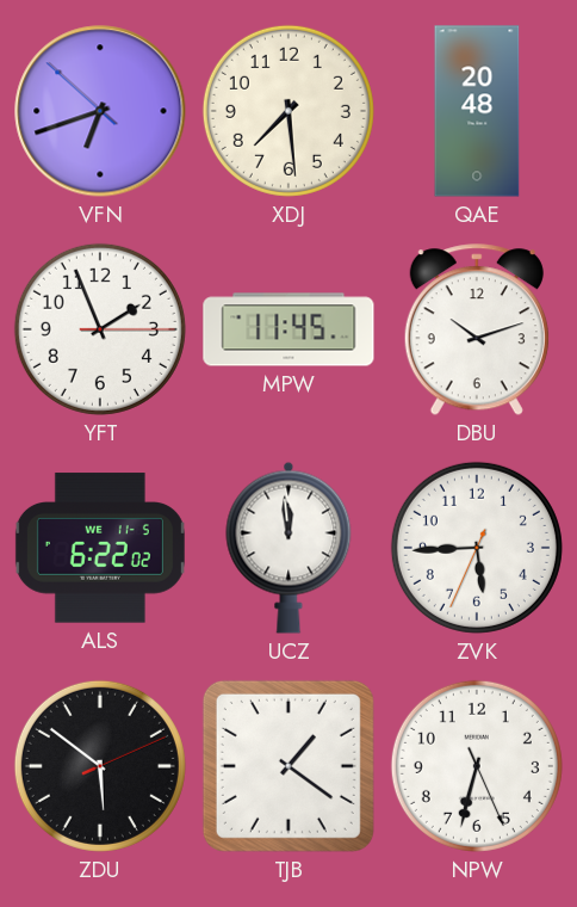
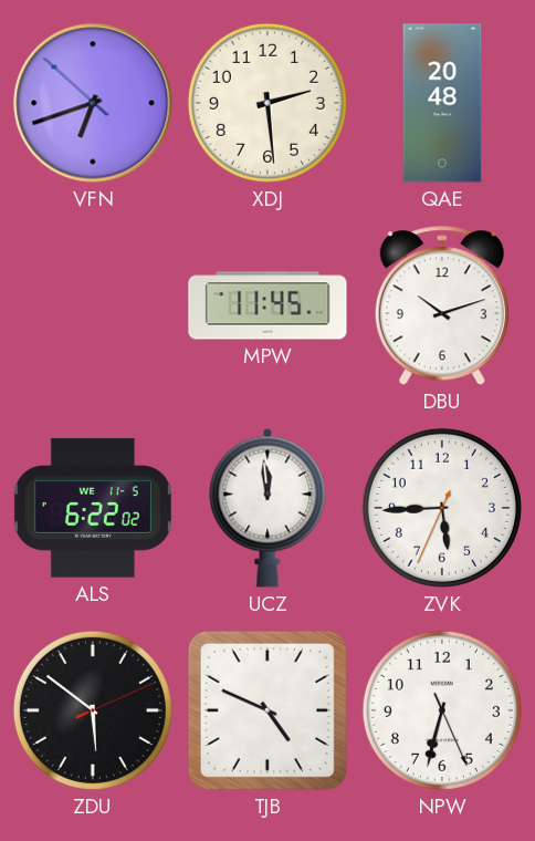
XDJ: 7:29 -> 2:29
YFT: 1:56 -> none
TJB: 1:21 -> 4:49
